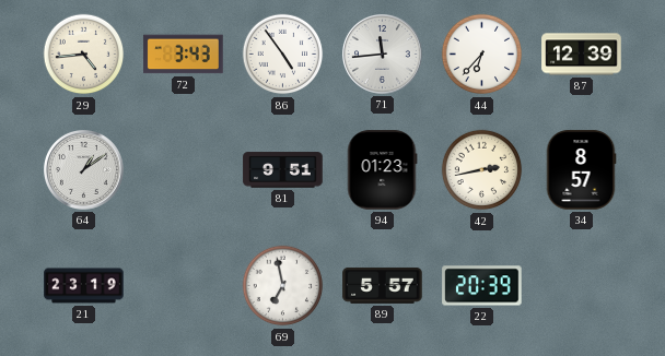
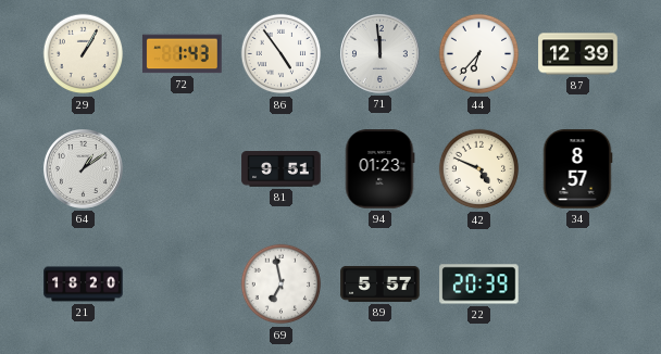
29: 4:44 -> 1:05
72: 3:43 -> 1:43
71: 11:44 -> 11:59
42: 2:43 -> 4:49
21: 23:19 -> 18:20
